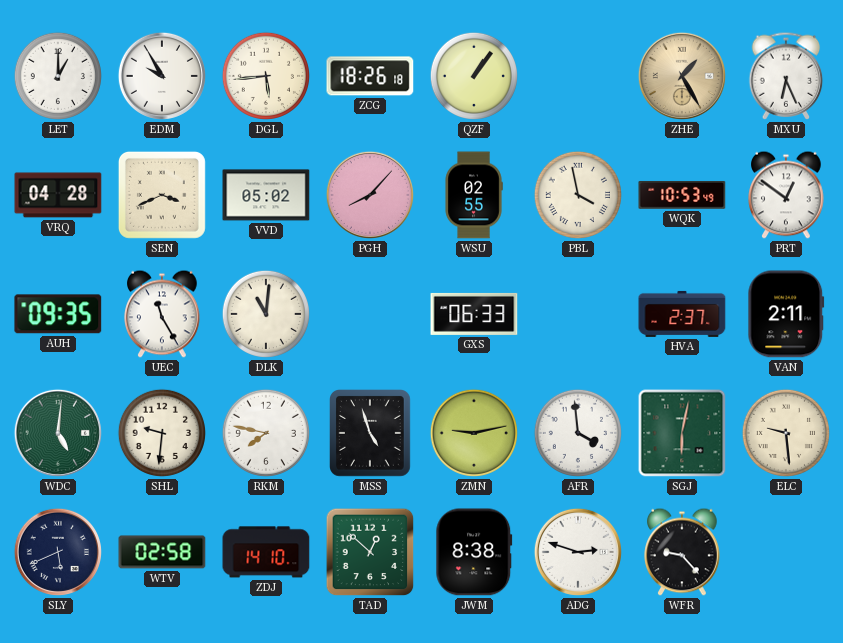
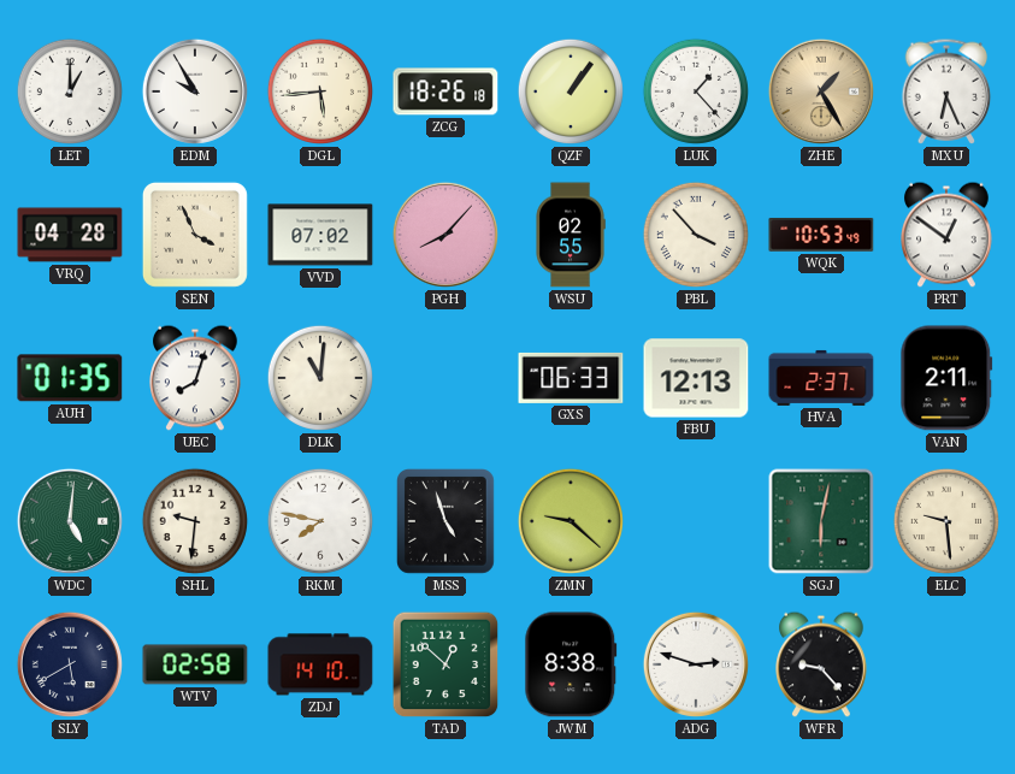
LUK: none -> 1:23
SEN: 3:41 -> 3:56
VVD: 05:02 -> 07:02
PBL: 3:58 -> 3:53
AUH: 09:35 -> 01:35
UEC: 11:25 -> 8:03
FBU: none -> 12:13
ZMN: 9:13 -> 9:22
AFR: 3:59 -> none
SLY: 5:41 -> 5:40
